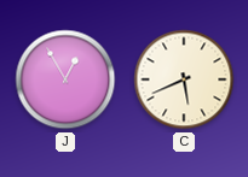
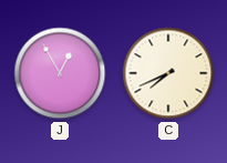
C: 5:41 -> 7:41
